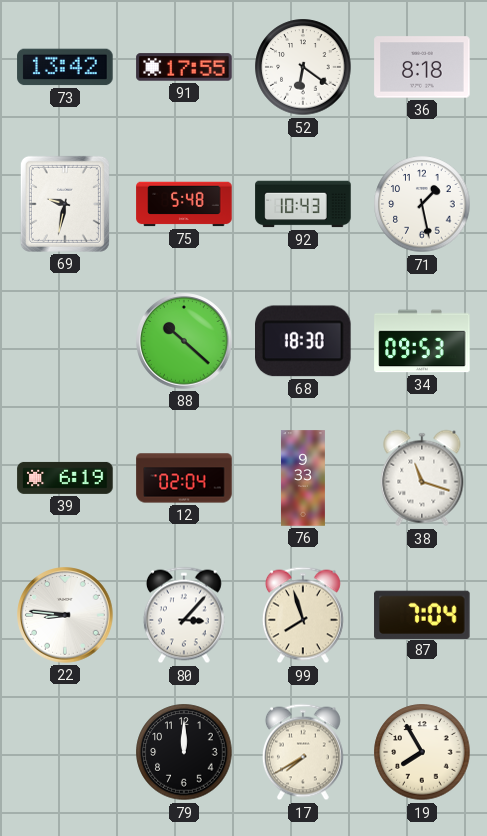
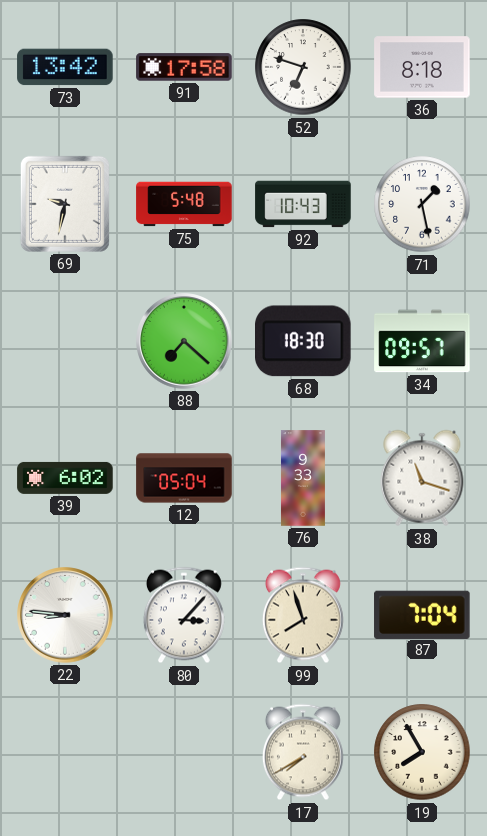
91: 17:55 -> 17:58
52: 6:21 -> 6:48
88: 10:22 -> 7:22
34: 09:53 -> 09:57
39: 6:19 -> 6:02
12: 02:04 -> 05:04
79: 12:00 -> none
